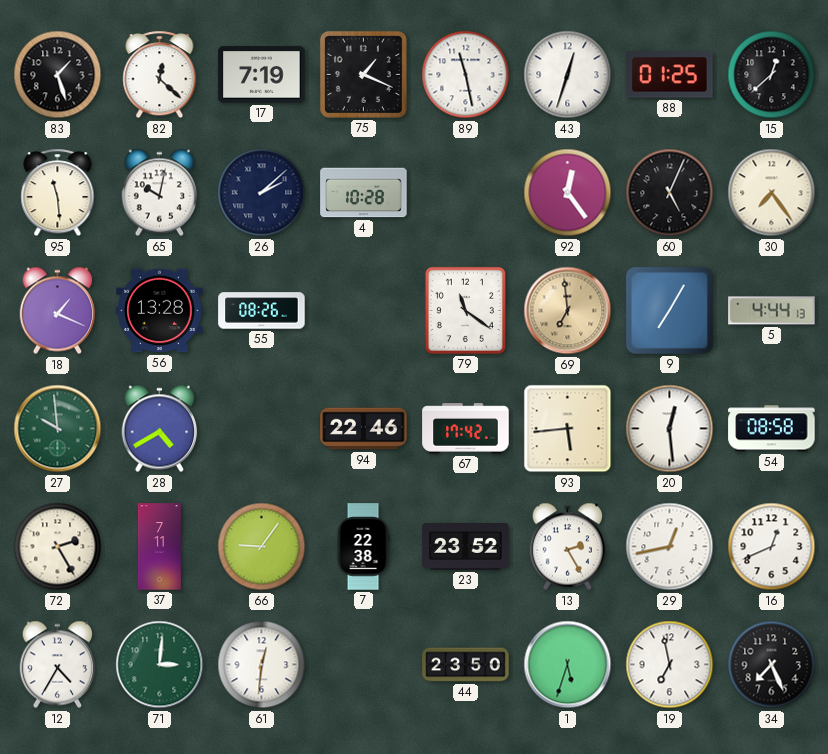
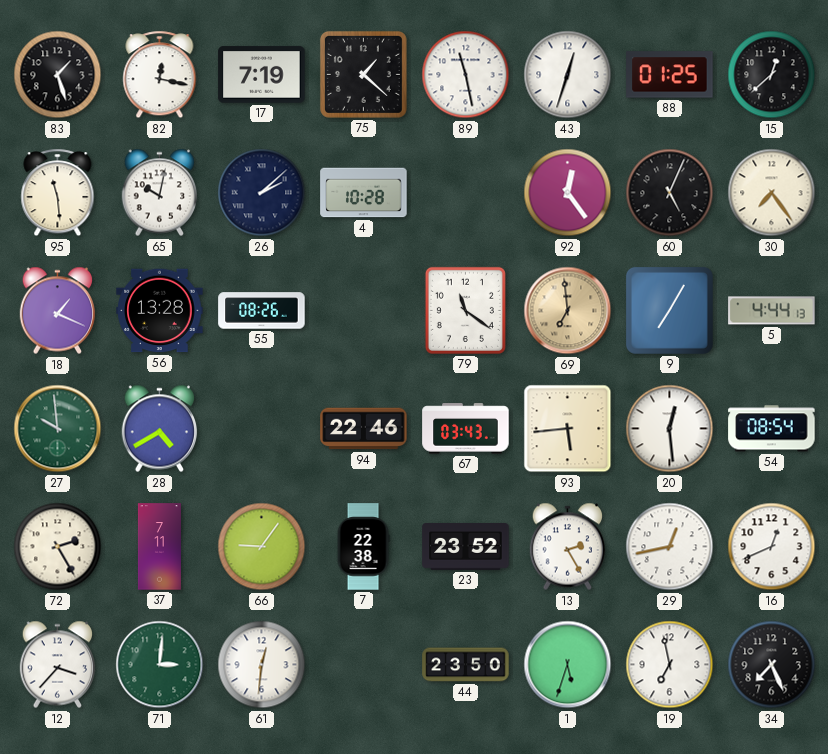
82: 12:22 -> 12:17
75: 1:19 -> 1:22
67: 17:42 -> 03:43
54: 08:58 -> 08:54
12: 4:35 -> 3:37
